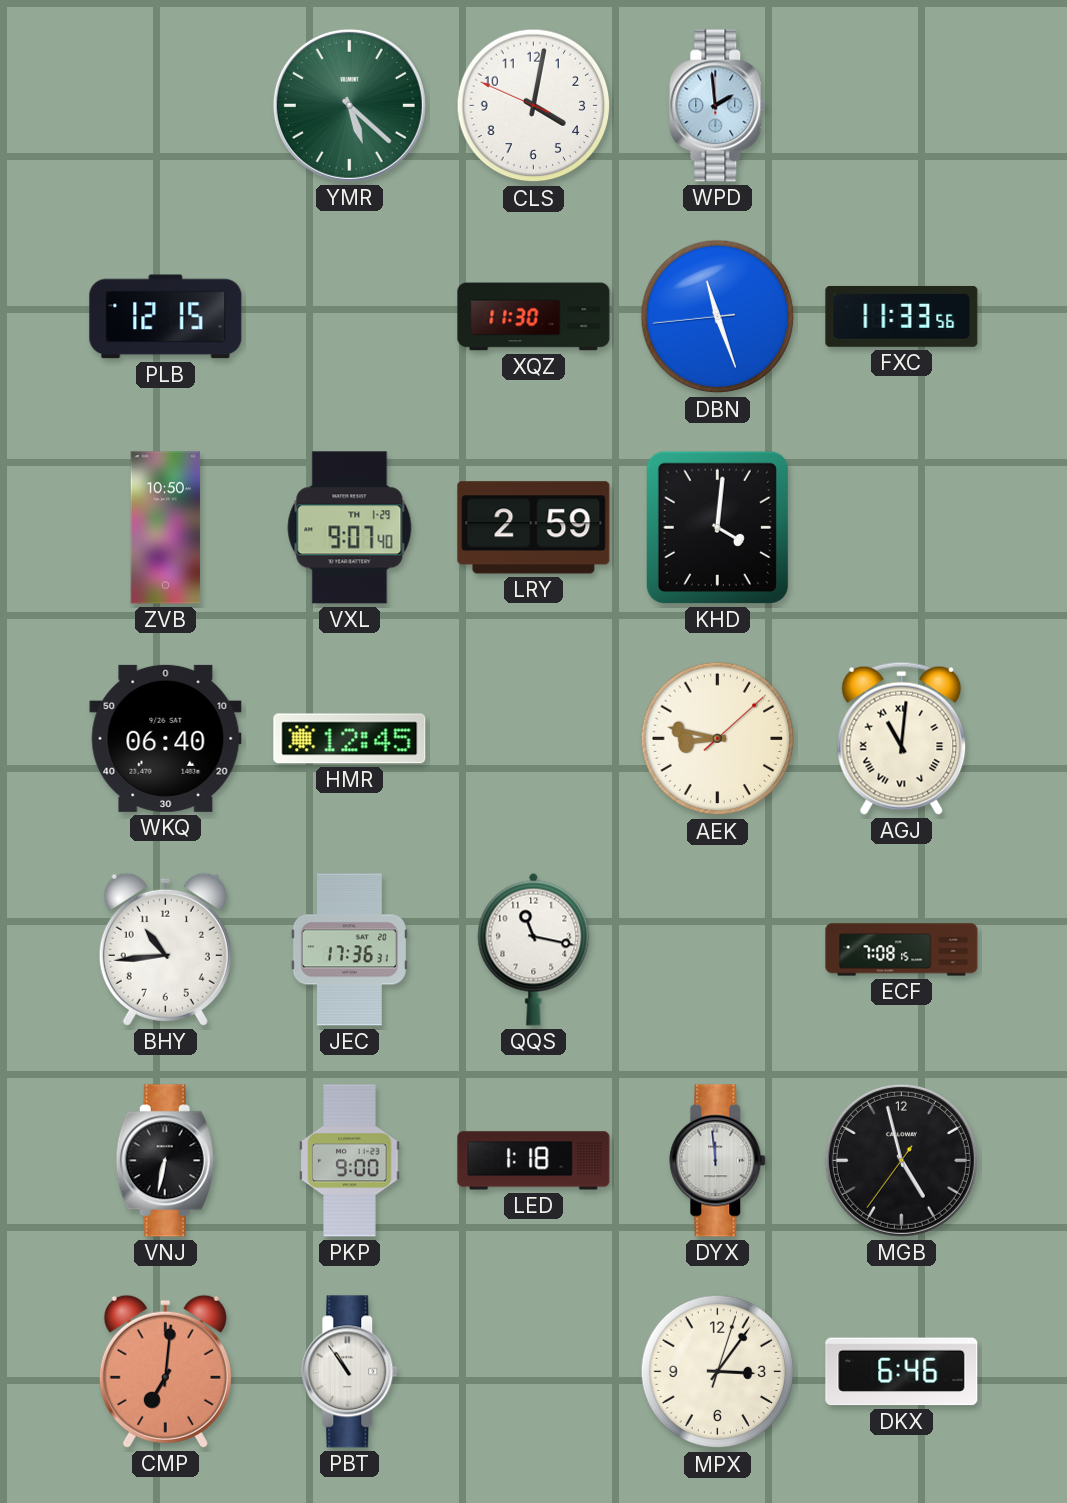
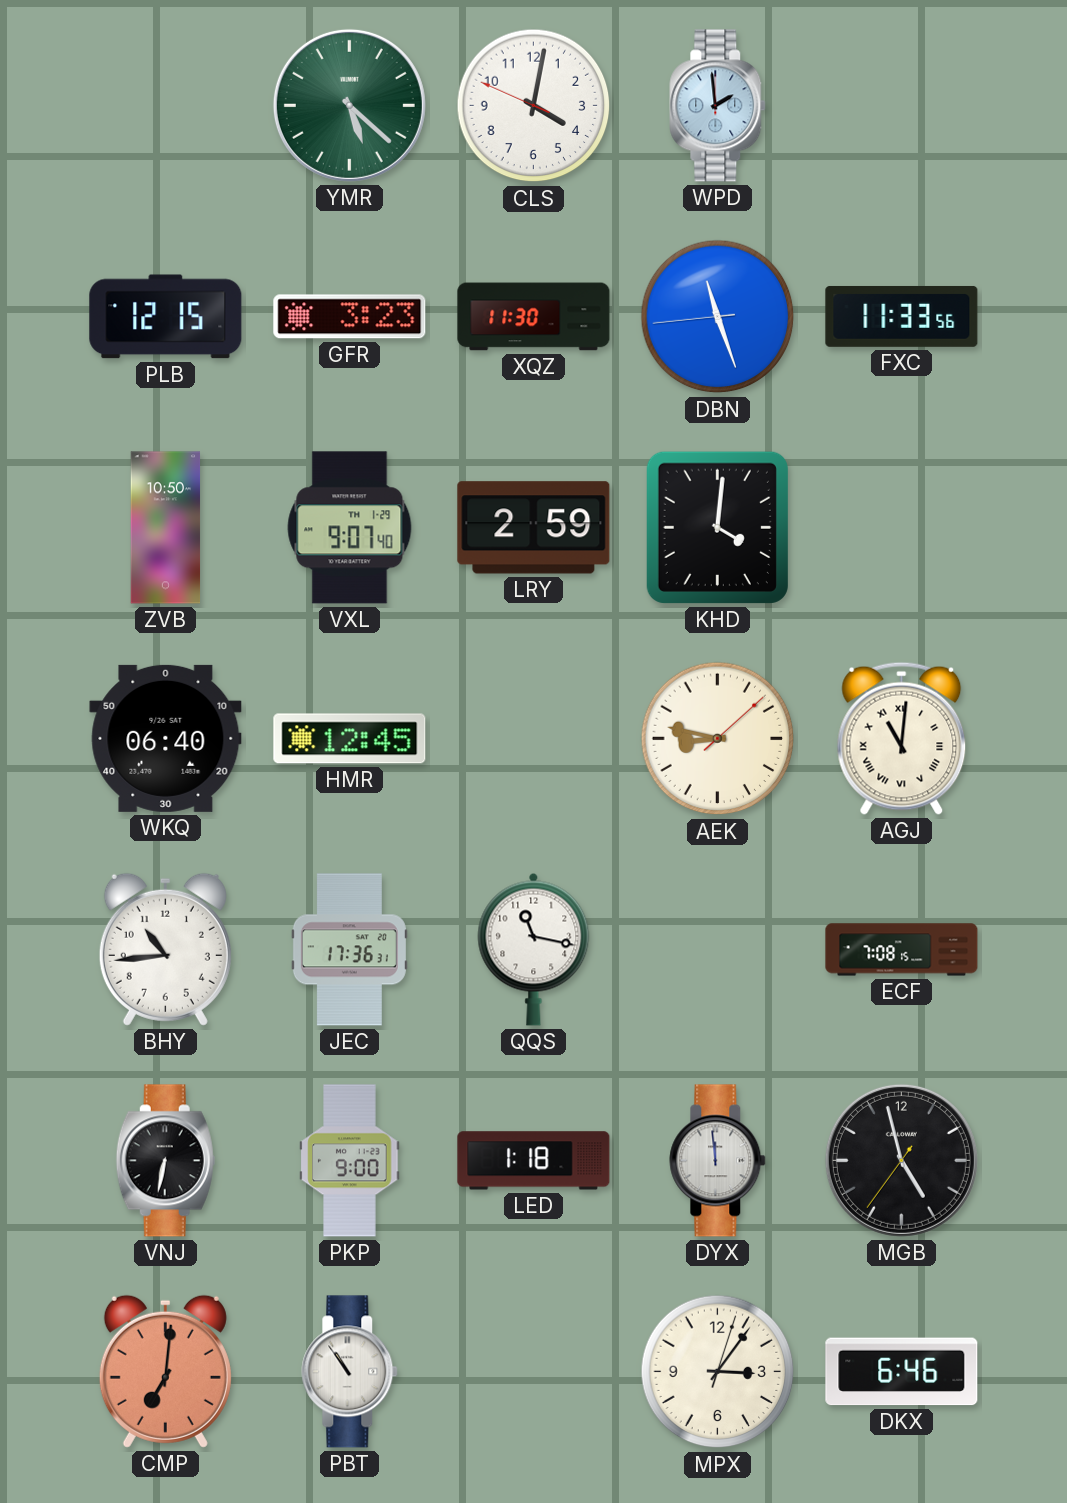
GFR: none -> 3:23
